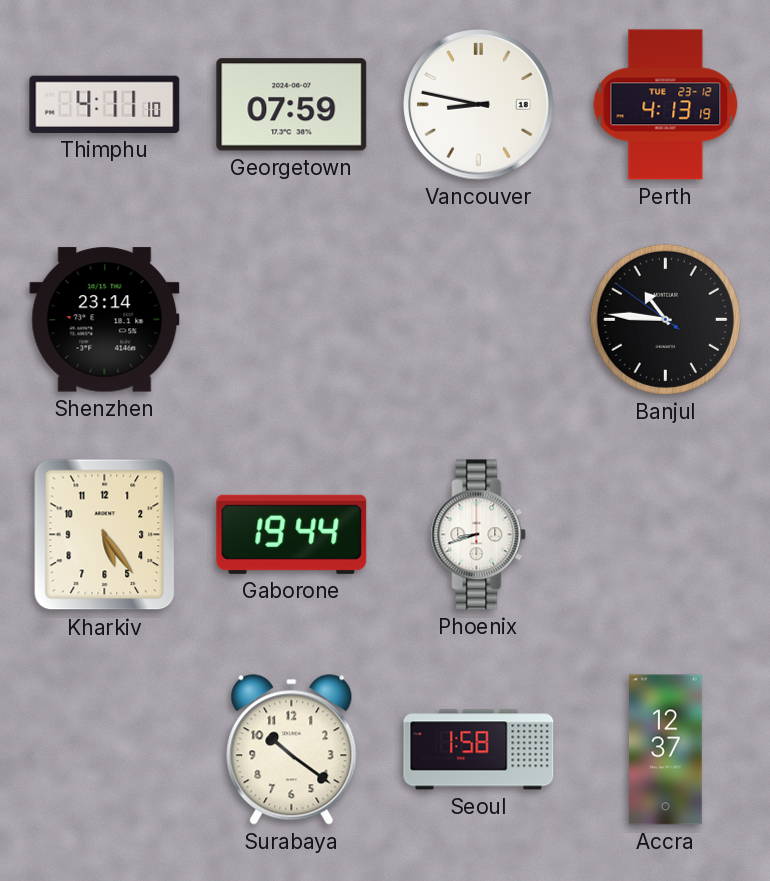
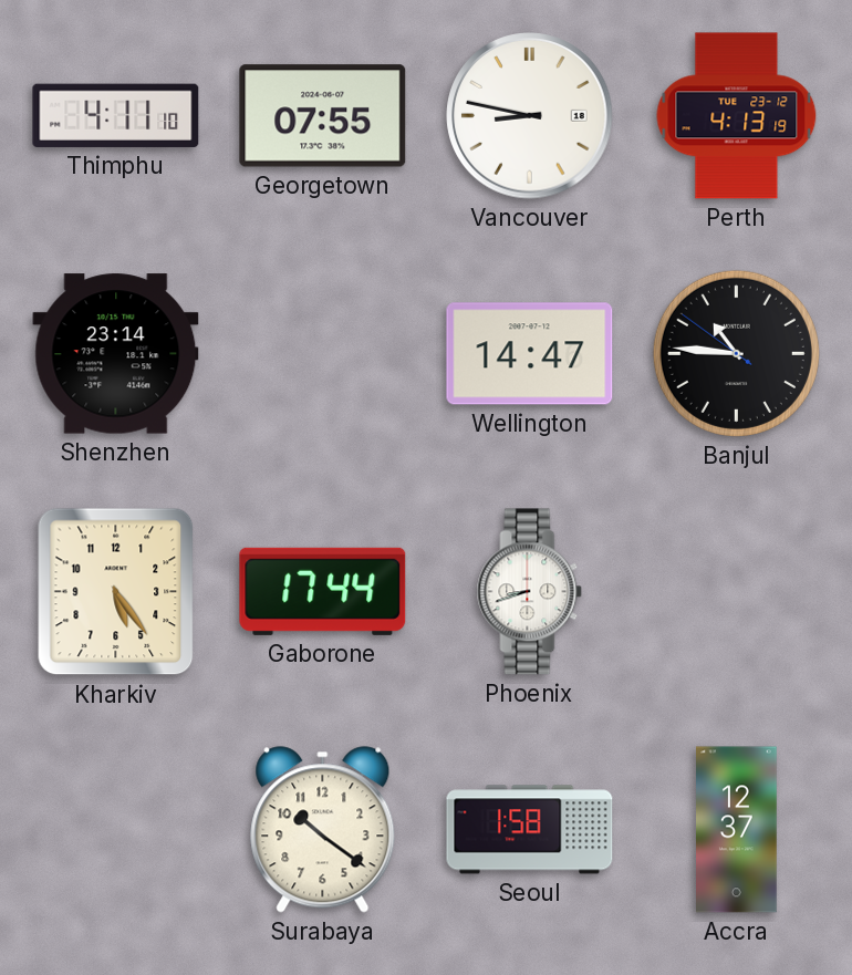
Georgetown: 07:59 -> 07:55
Wellington: none -> 14:47
Gaborone: 19:44 -> 17:44
